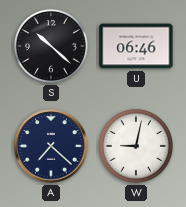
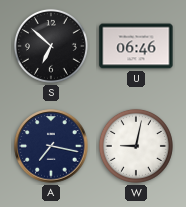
S: 10:22 -> 6:52
A: 7:22 -> 7:17
